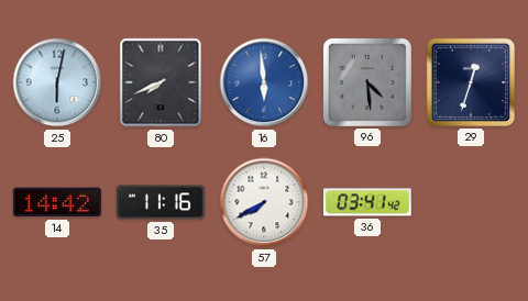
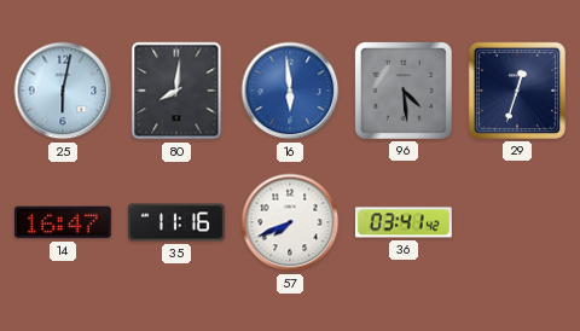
80: 7:41 -> 8:01
14: 14:42 -> 16:47
57: 7:40 -> 7:41
